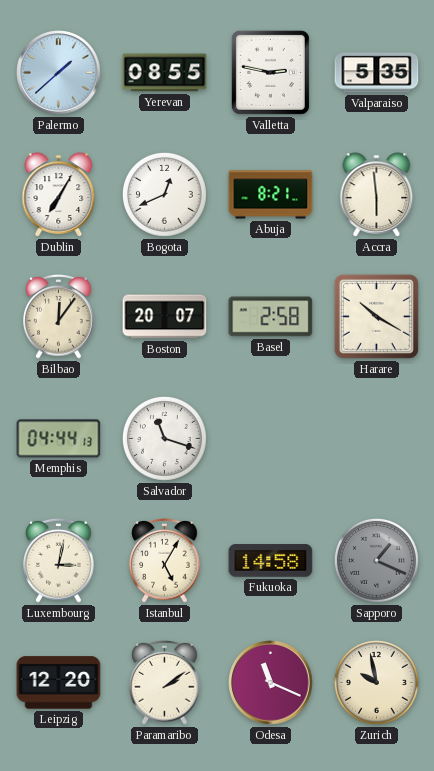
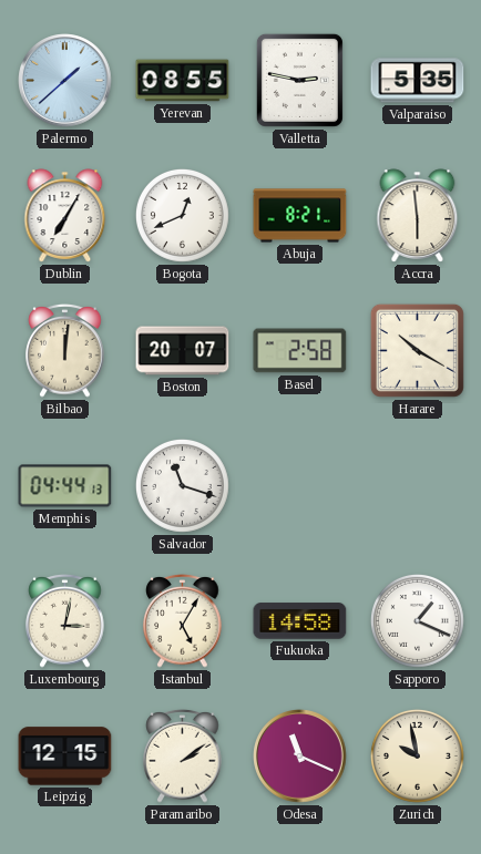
Bilbao: 12:06 -> 12:01
Sapporo dial: grey -> white
Leipzig: 12:20 -> 12:15
